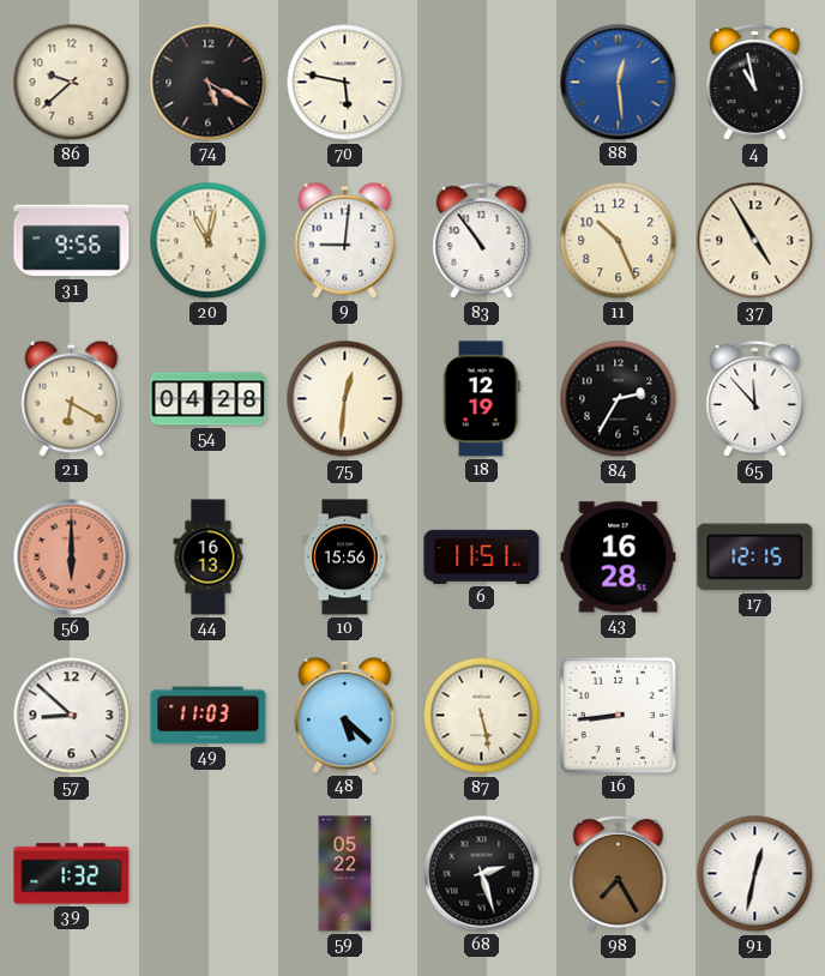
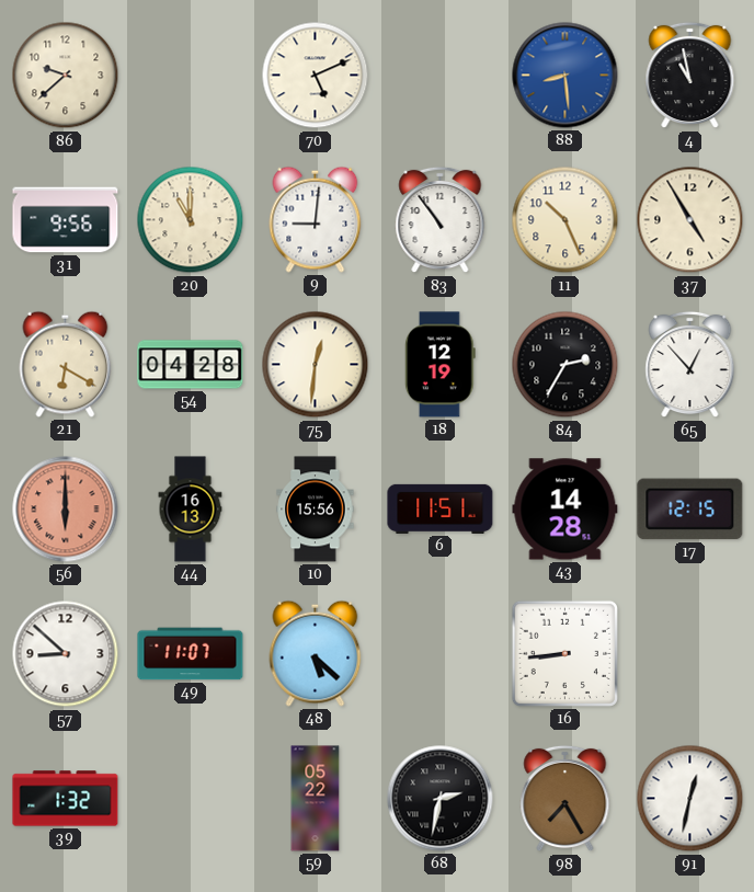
74: 5:20 -> none
70: 5:47 -> 5:11
88: 12:29 -> 8:29
20: 11:02 -> 11:00
65: 11:53 -> 12:53
43: 16:28 -> 14:28
49: 11:03 -> 11:07
87: 5:28 -> none
68: 2:27 -> 2:32
